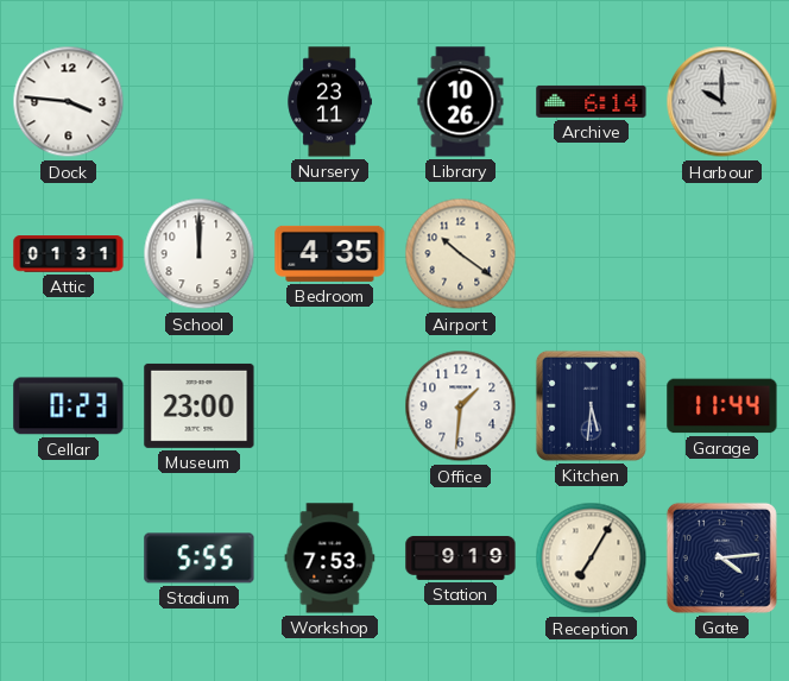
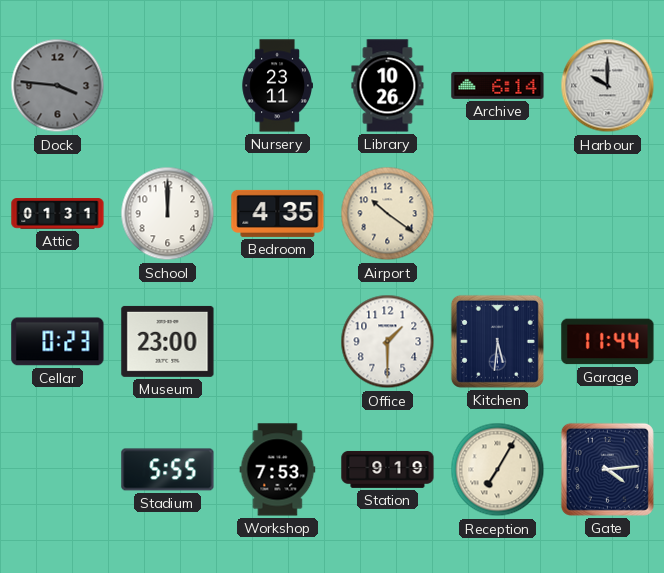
Dock dial: white -> grey
Office: 1:31 -> 1:30
